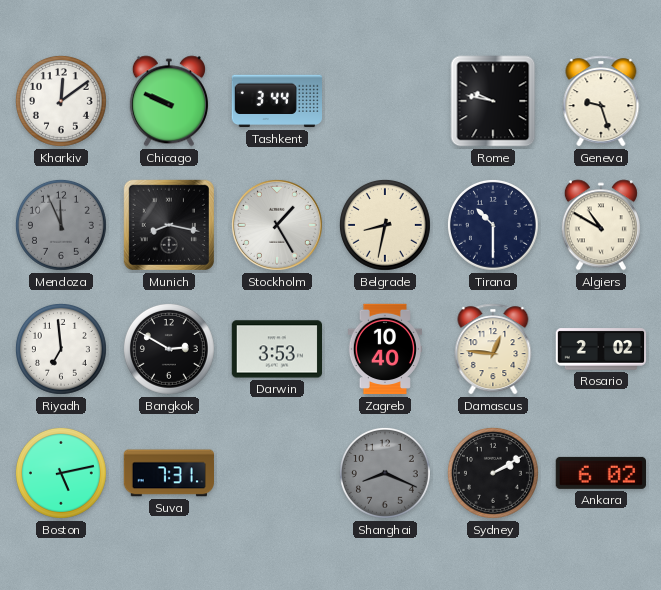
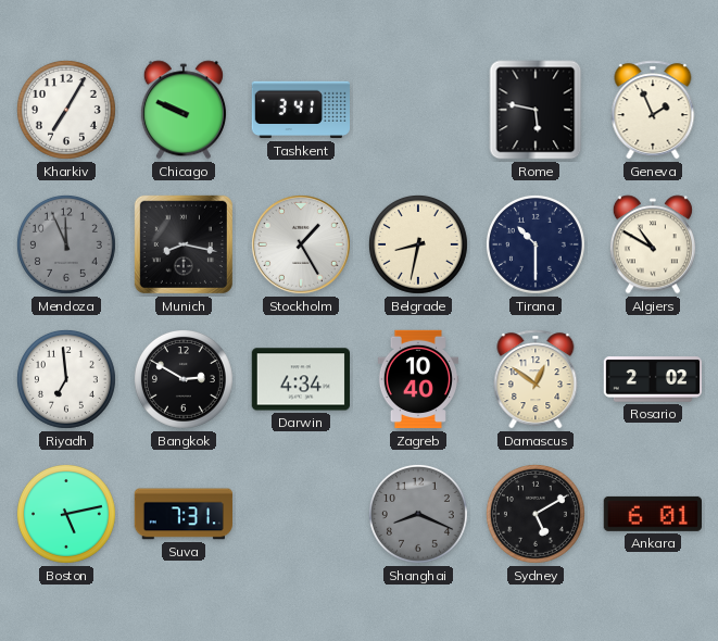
Kharkiv: 12:09 -> 7:05
Tashkent: 3:44 -> 3:41
Rome: 9:47 -> 5:47
Geneva: 9:27 -> 1:56
Darwin: 3:53 -> 4:34
Damascus: 12:46 -> 12:51
Sydney: 2:10 -> 5:10
Ankara: 6:02 -> 6:01
